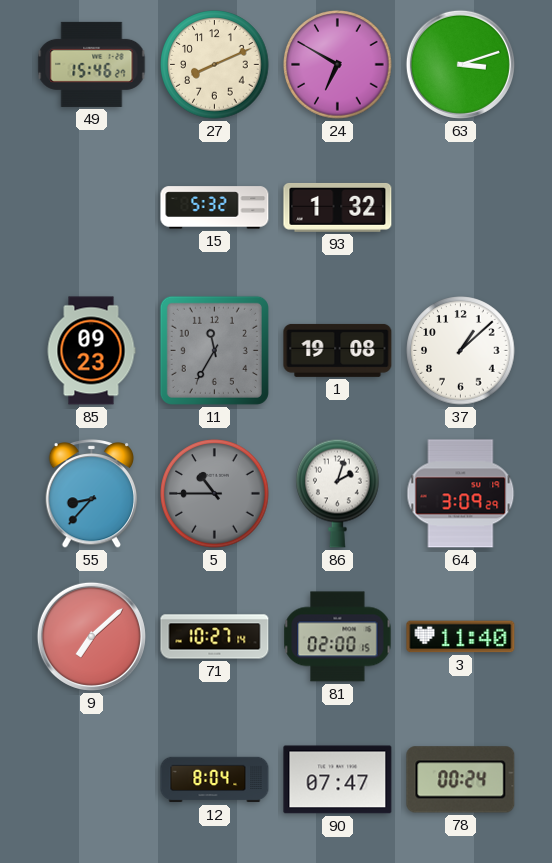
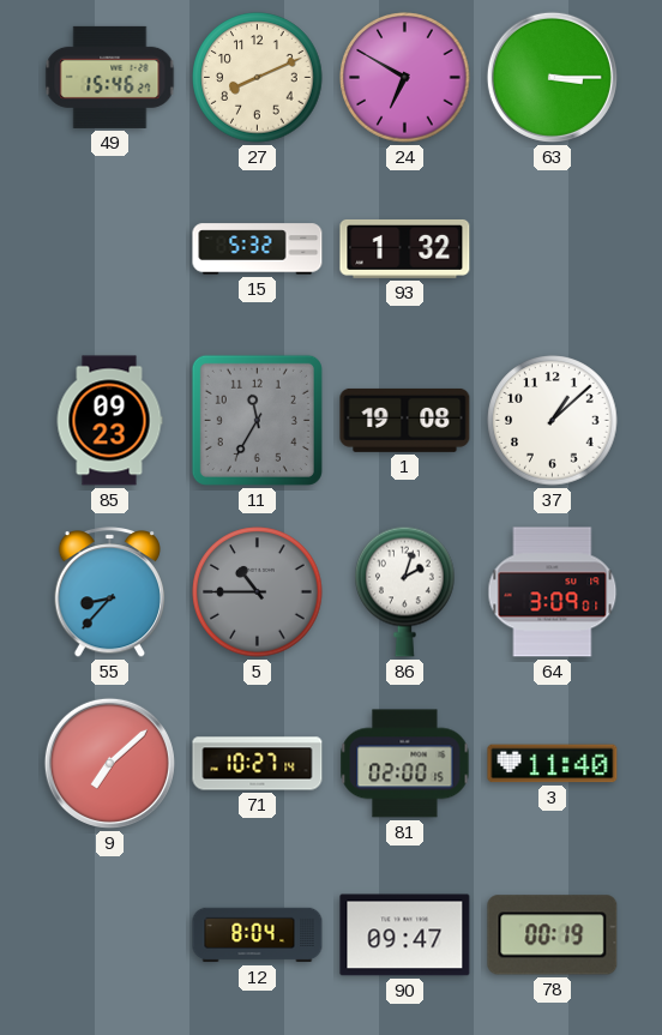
63: 3:12 -> 3:15
64: 3:09:29 -> 3:09:01
90: 07:47 -> 09:47
78: 00:24 -> 00:19
